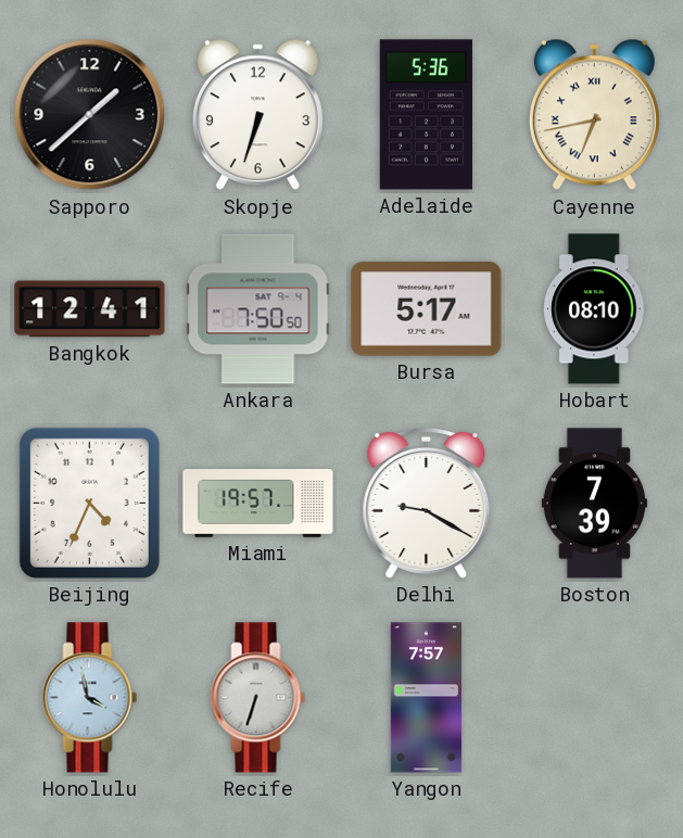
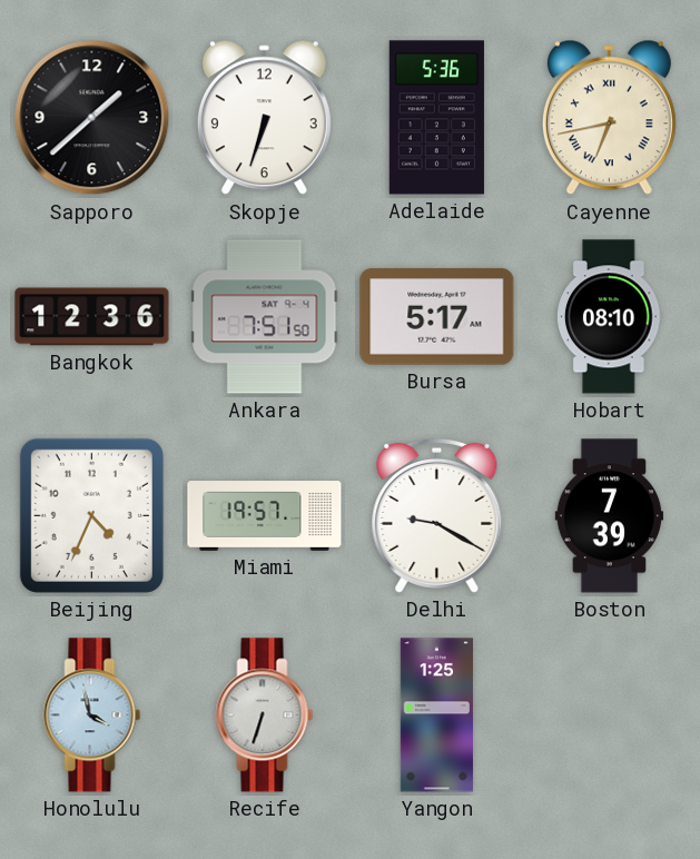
Bangkok: 12:41 -> 12:36
Ankara: 7:50 -> 7:51
Yangon: 7:57 -> 1:25
